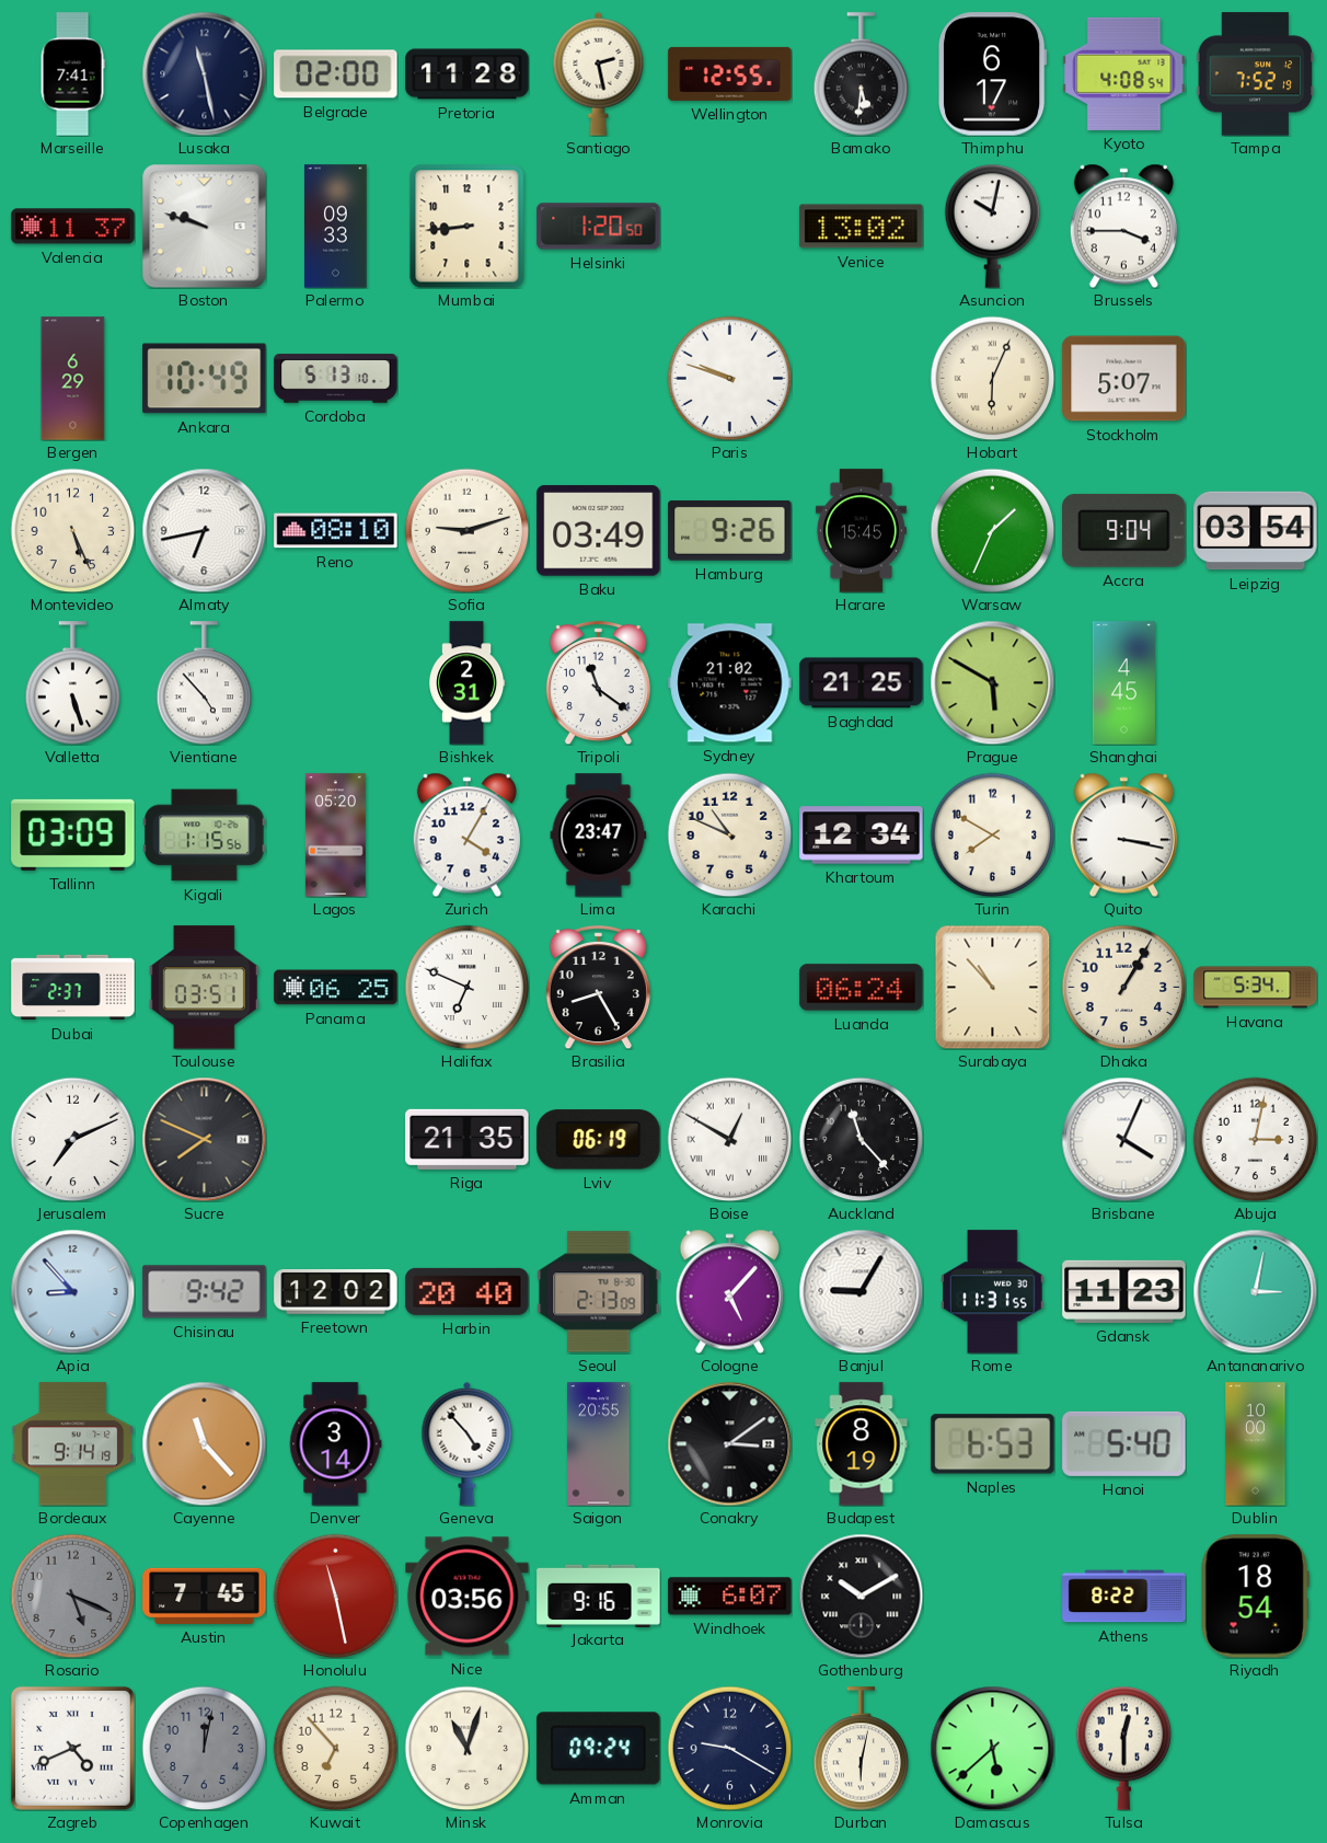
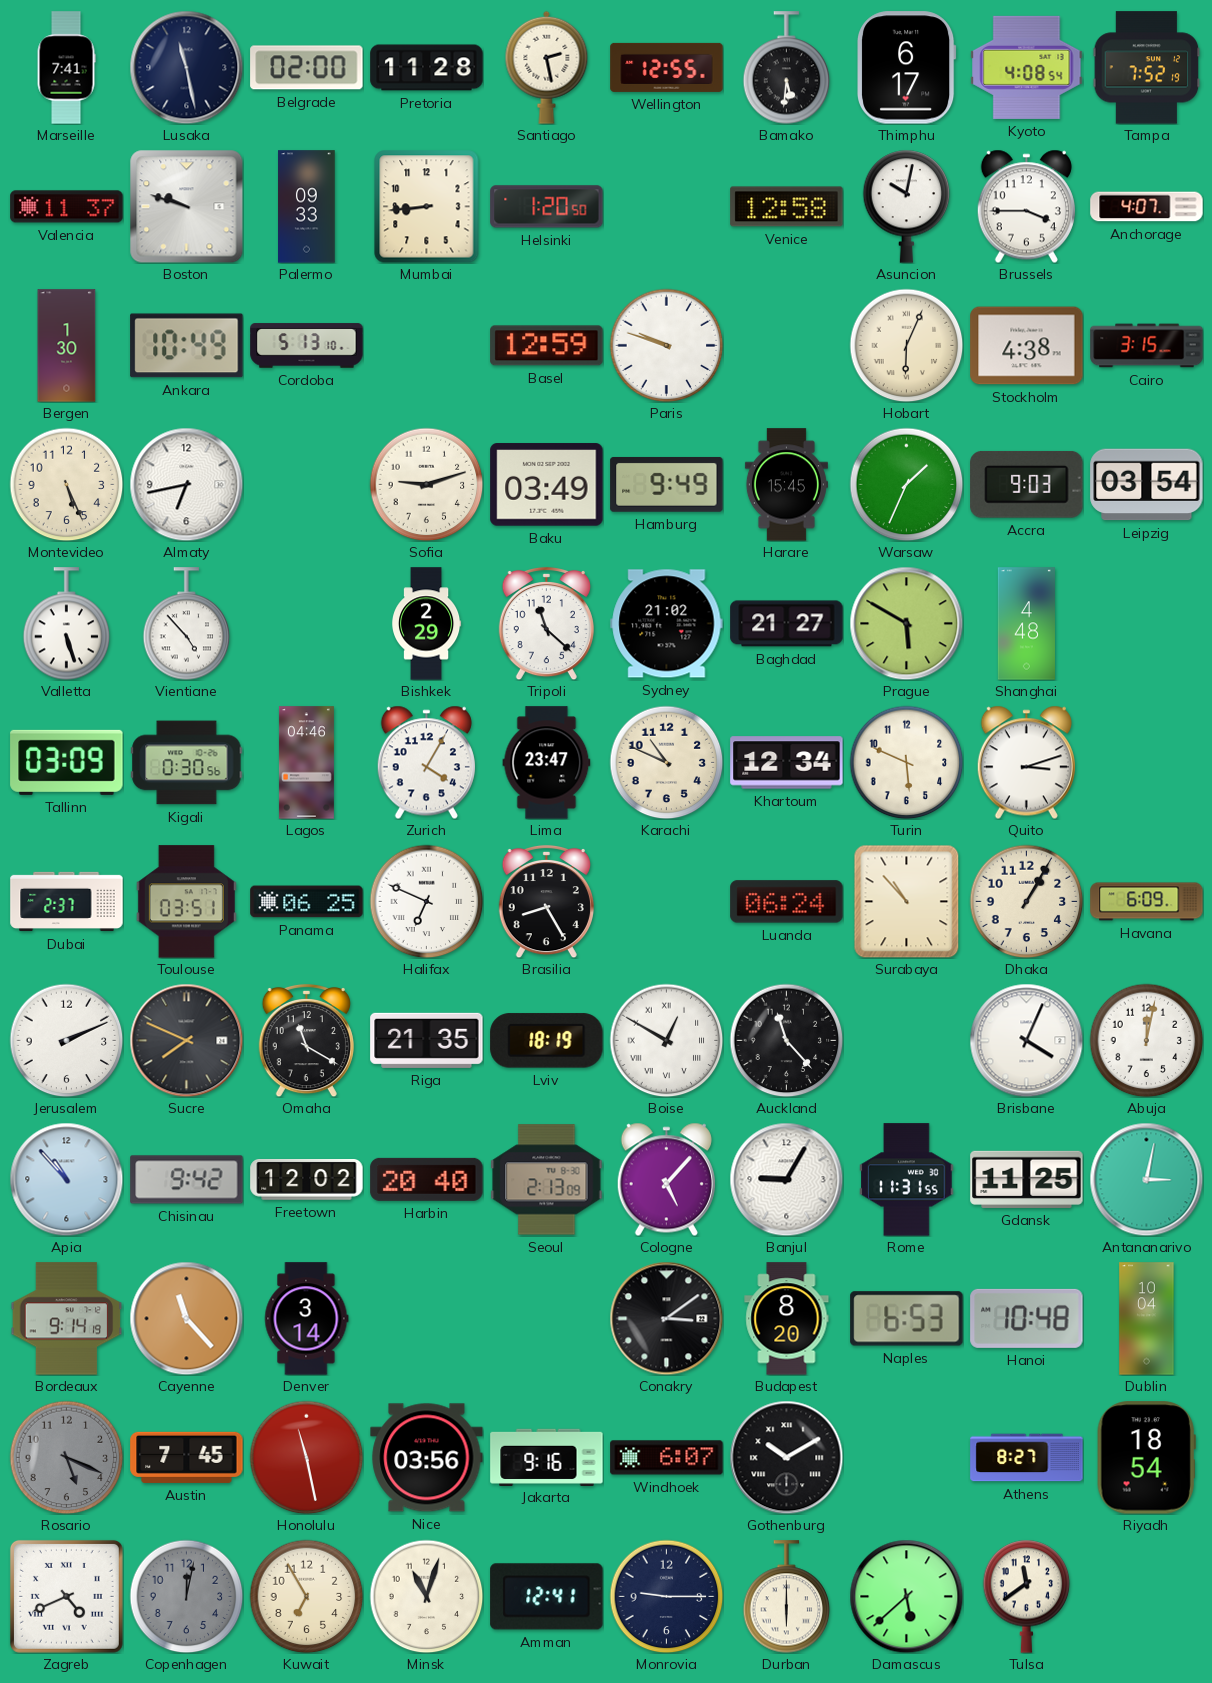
Venice: 13:02 -> 12:58
Anchorage: none -> 4:07
Bergen: 6:29 -> 1:30
Basel: none -> 12:59
Stockholm: 5:07 -> 4:38
Cairo: none -> 3:15
Reno: 08:10 -> none
Hamburg: 9:26 -> 9:49
Accra: 9:04 -> 9:03
Bishkek: 2:31 -> 2:29
Tripoli: 11:21 -> 11:22
Baghdad: 21:25 -> 21:27
Shanghai: 4:45 -> 4:48
Kigali: 1:15 -> 0:30
Lagos: 05:20 -> 04:46
Turin: 7:50 -> 5:49
Quito: 3:17 -> 3:12
Havana: 5:34 -> 6:09
Jerusalem: 7:11 -> 2:11
Omaha: none -> 11:20
Lviv: 06:19 -> 18:19
Abuja: 3:02 -> 12:02
Apia: 8:53 -> 10:53
Gdansk: 11:23 -> 11:25
Geneva: 4:53 -> none
Saigon: 20:55 -> none
Budapest: 8:19 -> 8:20
Hanoi: 5:40 -> 10:48
Dublin: 10:00 -> 10:04
Athens: 8:22 -> 8:27
Kuwait: 6:53 -> 6:55
Amman: 09:24 -> 12:41
Monrovia: 9:20 -> 9:15
Durban: 6:02 -> 6:00
Tulsa: 12:30 -> 11:39
